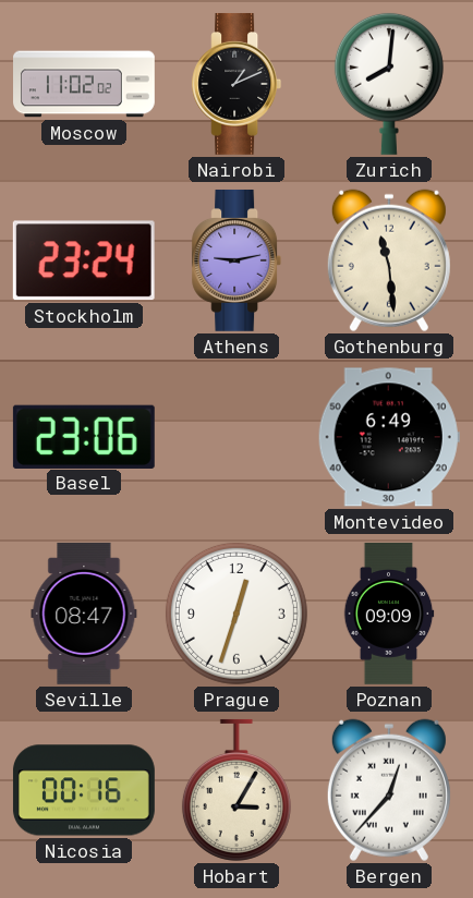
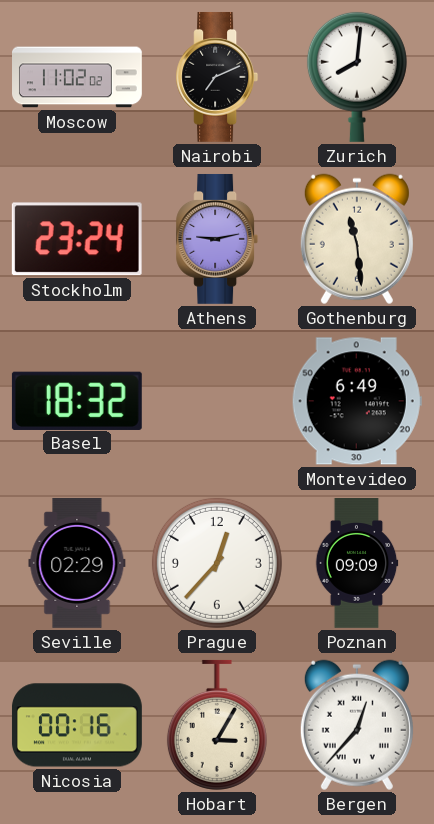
Nairobi: 1:11 -> 7:11
Basel: 23:06 -> 18:32
Seville: 08:47 -> 02:29
Prague: 12:33 -> 12:37
